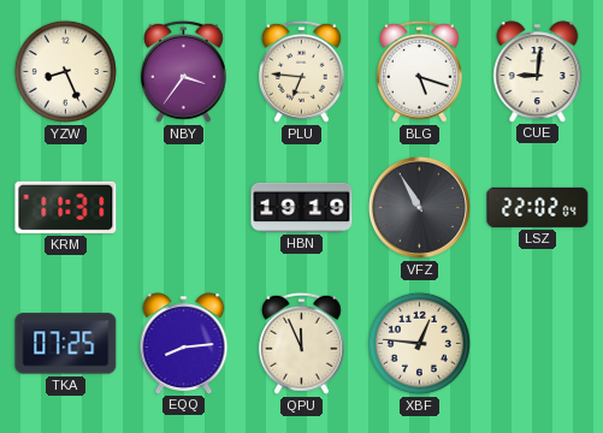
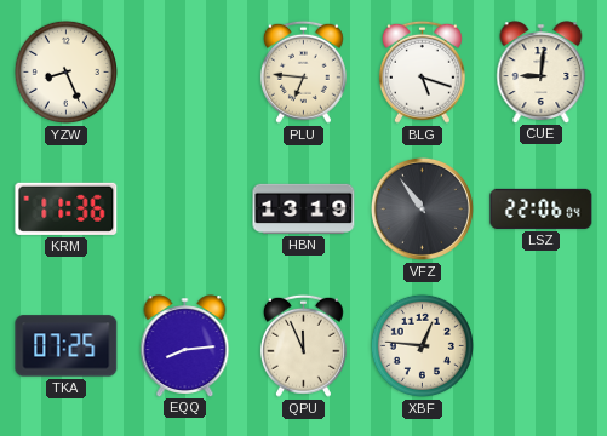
NBY: 3:36 -> none
KRM: 11:31 -> 11:36
HBN: 19:19 -> 13:19
VFZ: 10:55 -> 10:54
LSZ: 22:02 -> 22:06
